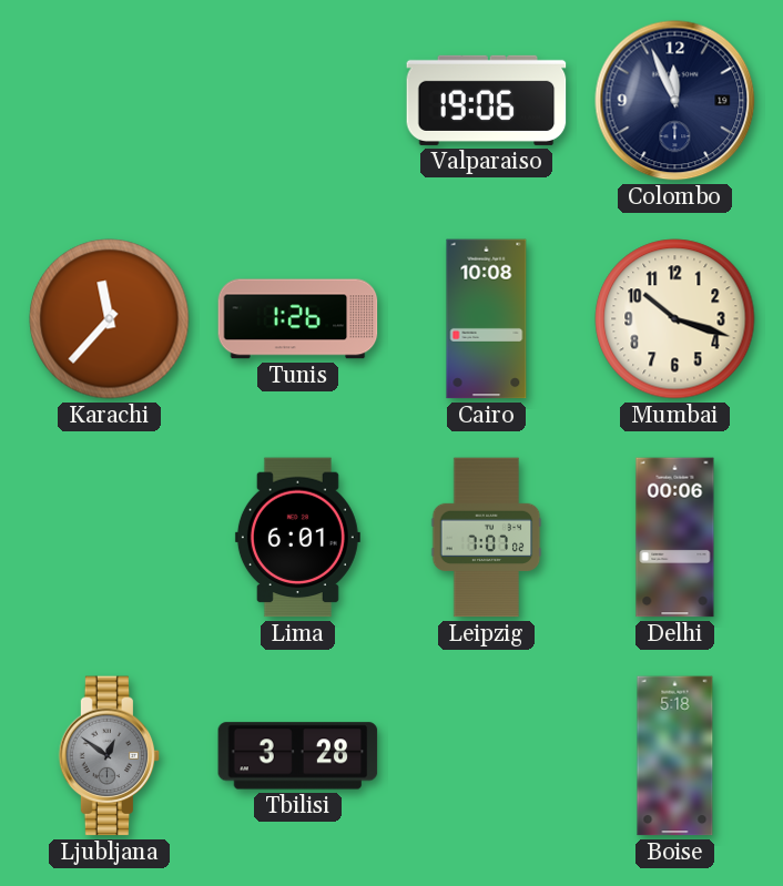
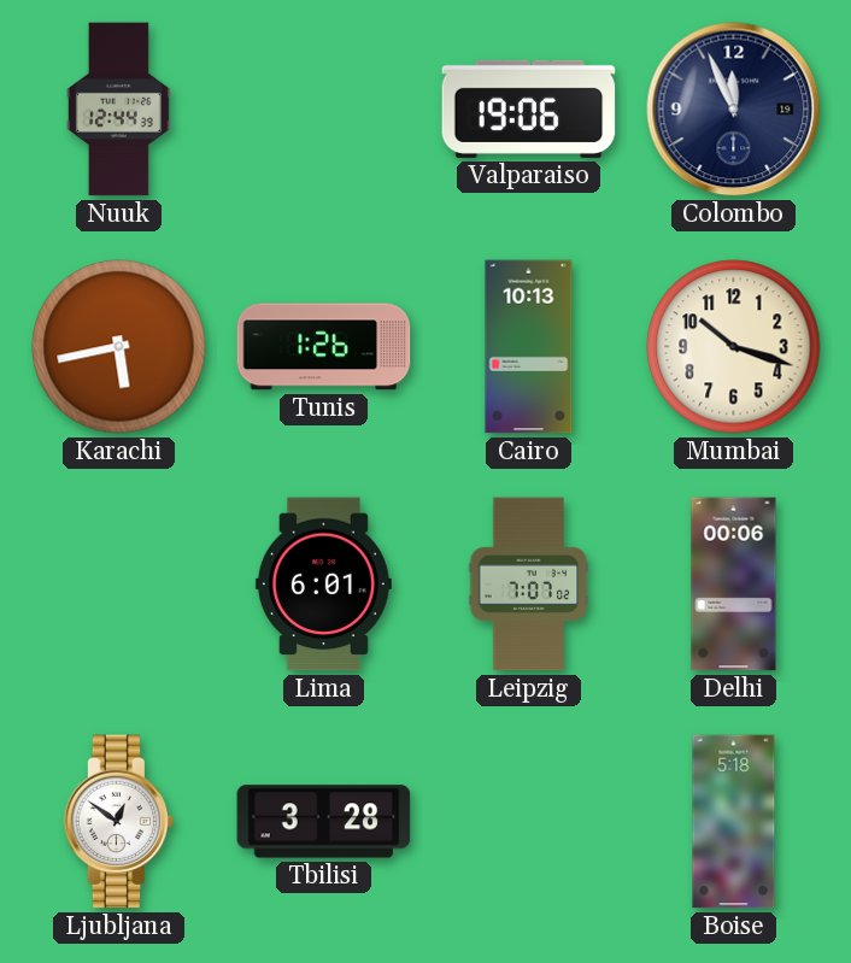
Nuuk: none -> 12:44
Karachi: 11:37 -> 5:43
Cairo: 10:08 -> 10:13
Ljubljana dial: grey -> white
